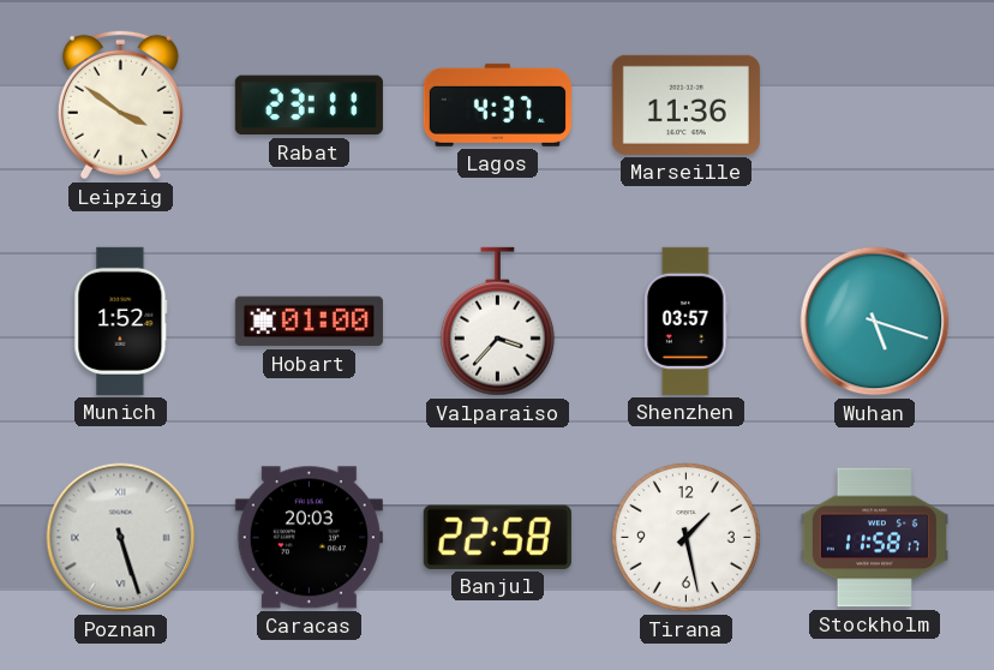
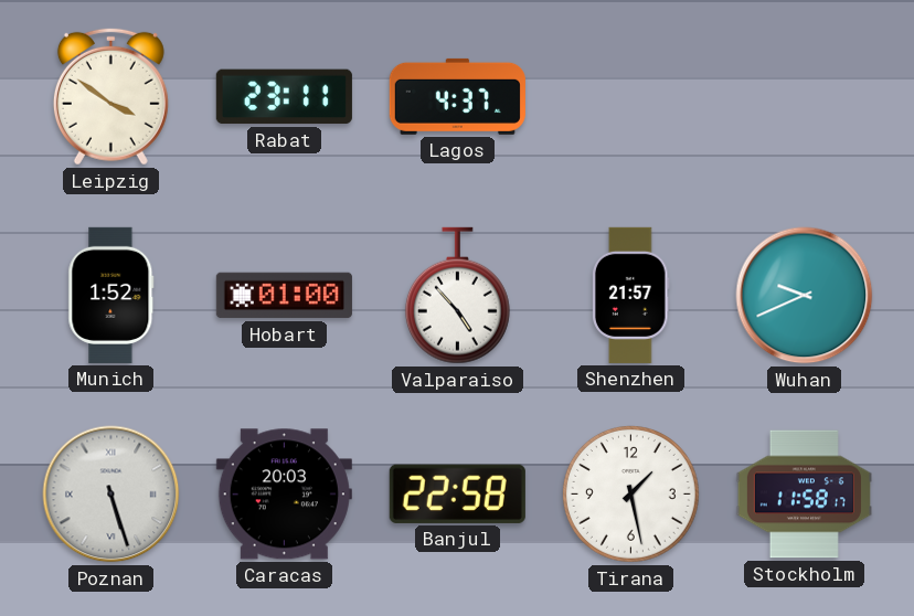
Marseille: 11:36 -> none
Valparaiso: 3:37 -> 4:53
Shenzhen: 03:57 -> 21:57
Wuhan: 5:18 -> 9:41
